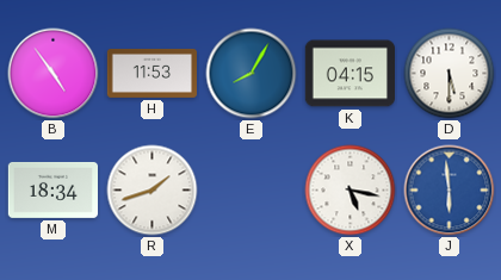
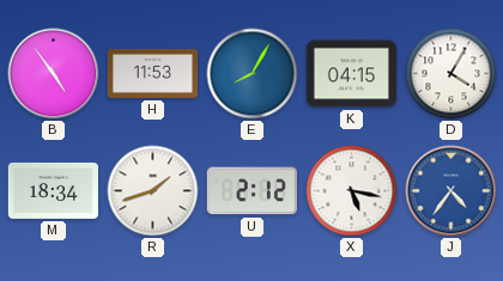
D: 5:30 -> 4:05
U: none -> 2:12
J: 5:59 -> 4:36
